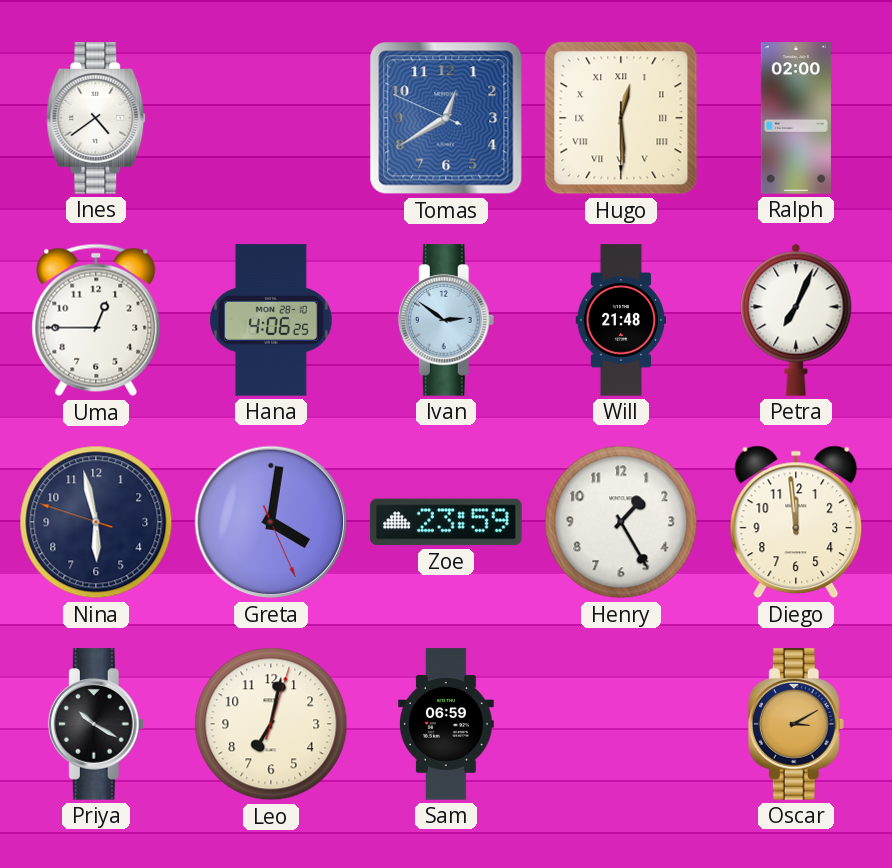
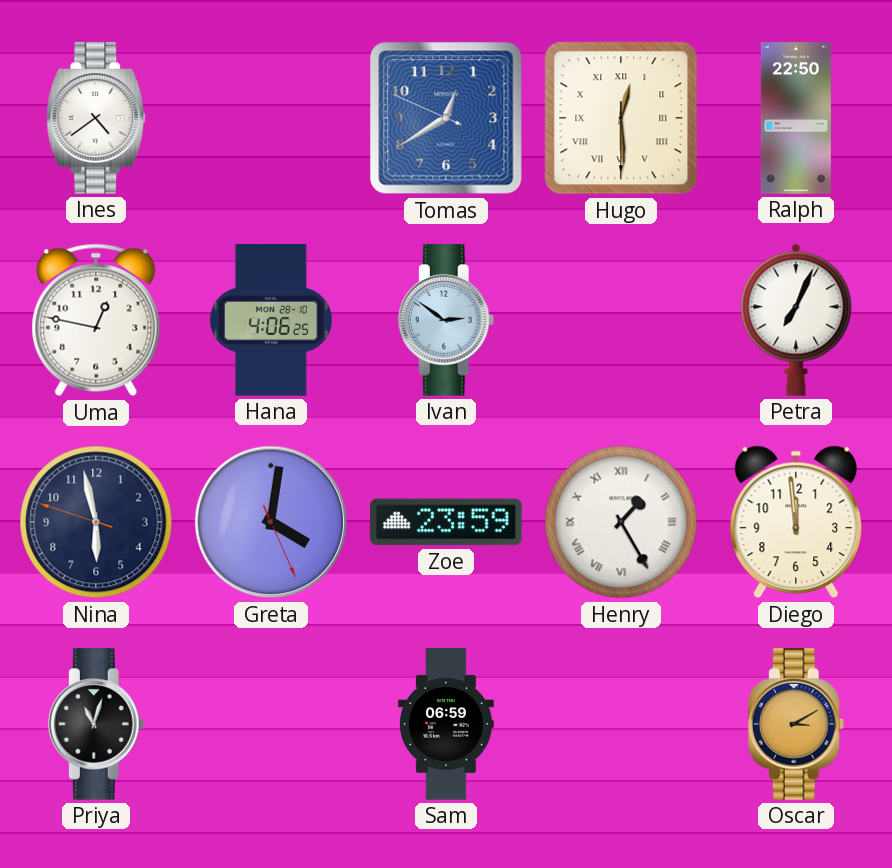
Ralph: 02:00 -> 22:50
Uma: 12:45 -> 12:47
Will: 21:48 -> none
Henry numerals: Arabic -> Roman
Priya: 10:20 -> 11:03
Leo: 7:02 -> none
